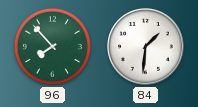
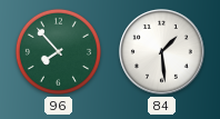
84: 1:31 -> 1:29
